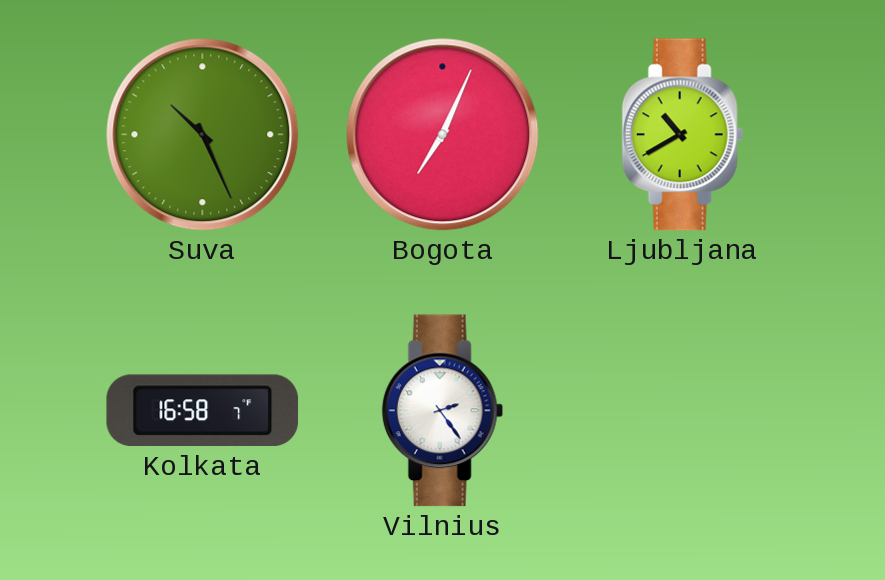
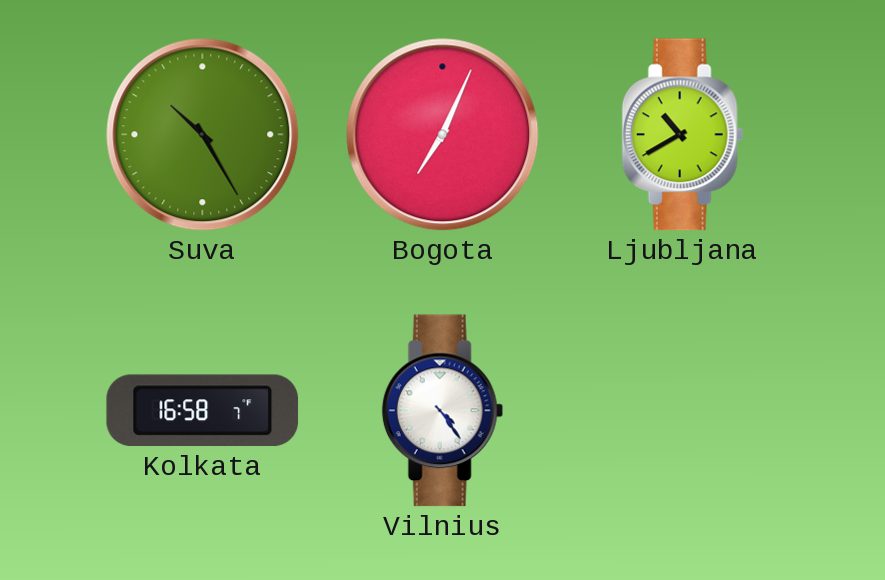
Suva: 10:26 -> 10:25
Vilnius: 2:24 -> 4:24
